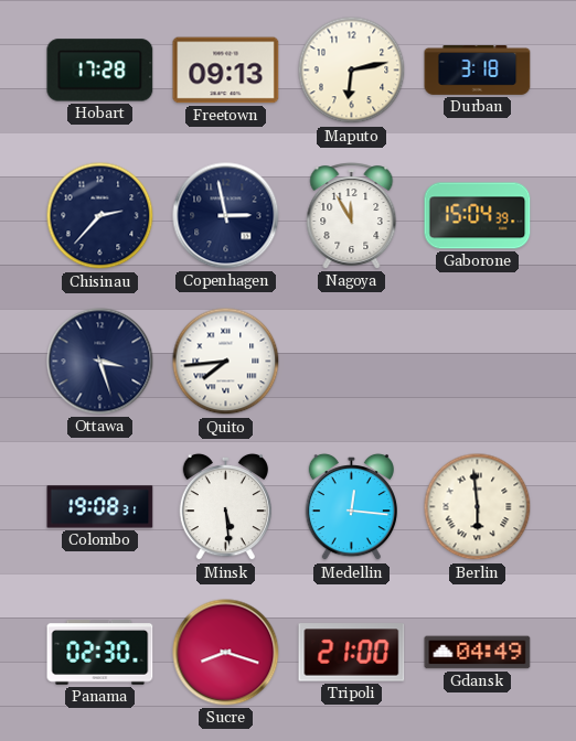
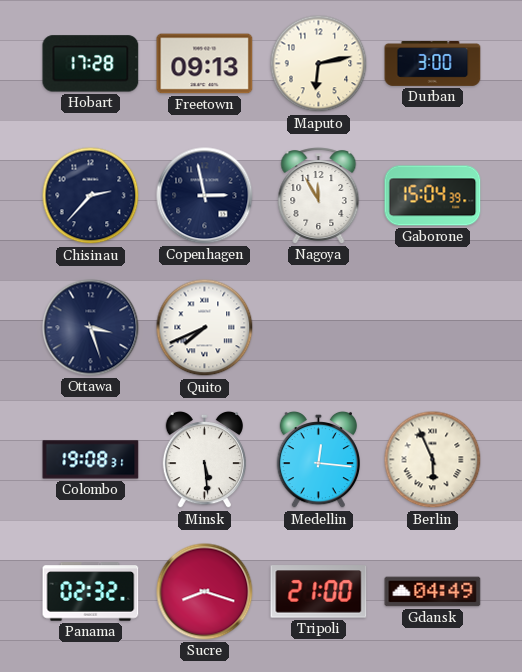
Durban: 3:18 -> 3:00
Quito: 7:44 -> 7:41
Berlin: 5:59 -> 5:56
Panama: 02:30 -> 02:32
